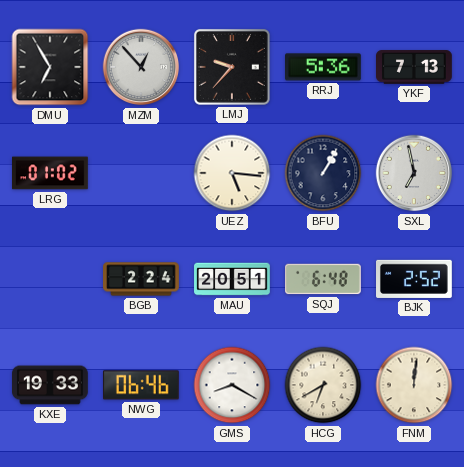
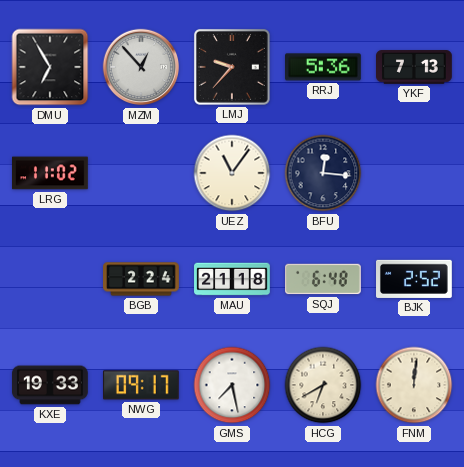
LRG: 01:02 -> 11:02
UEZ: 5:16 -> 11:06
BFU: 1:05 -> 12:16
SXL: 6:58 -> none
MAU: 20:51 -> 21:18
NWG: 06:46 -> 09:17
GMS: 8:20 -> 7:28
